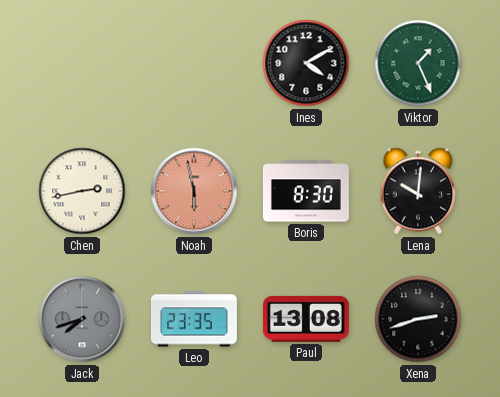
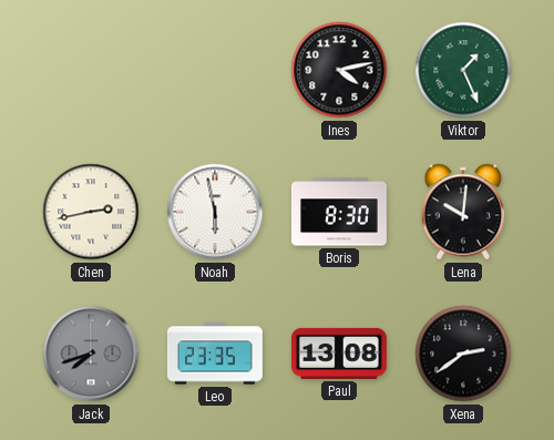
Ines: 4:10 -> 4:13
Noah dial: salmon -> white
Xena: 2:42 -> 2:39
